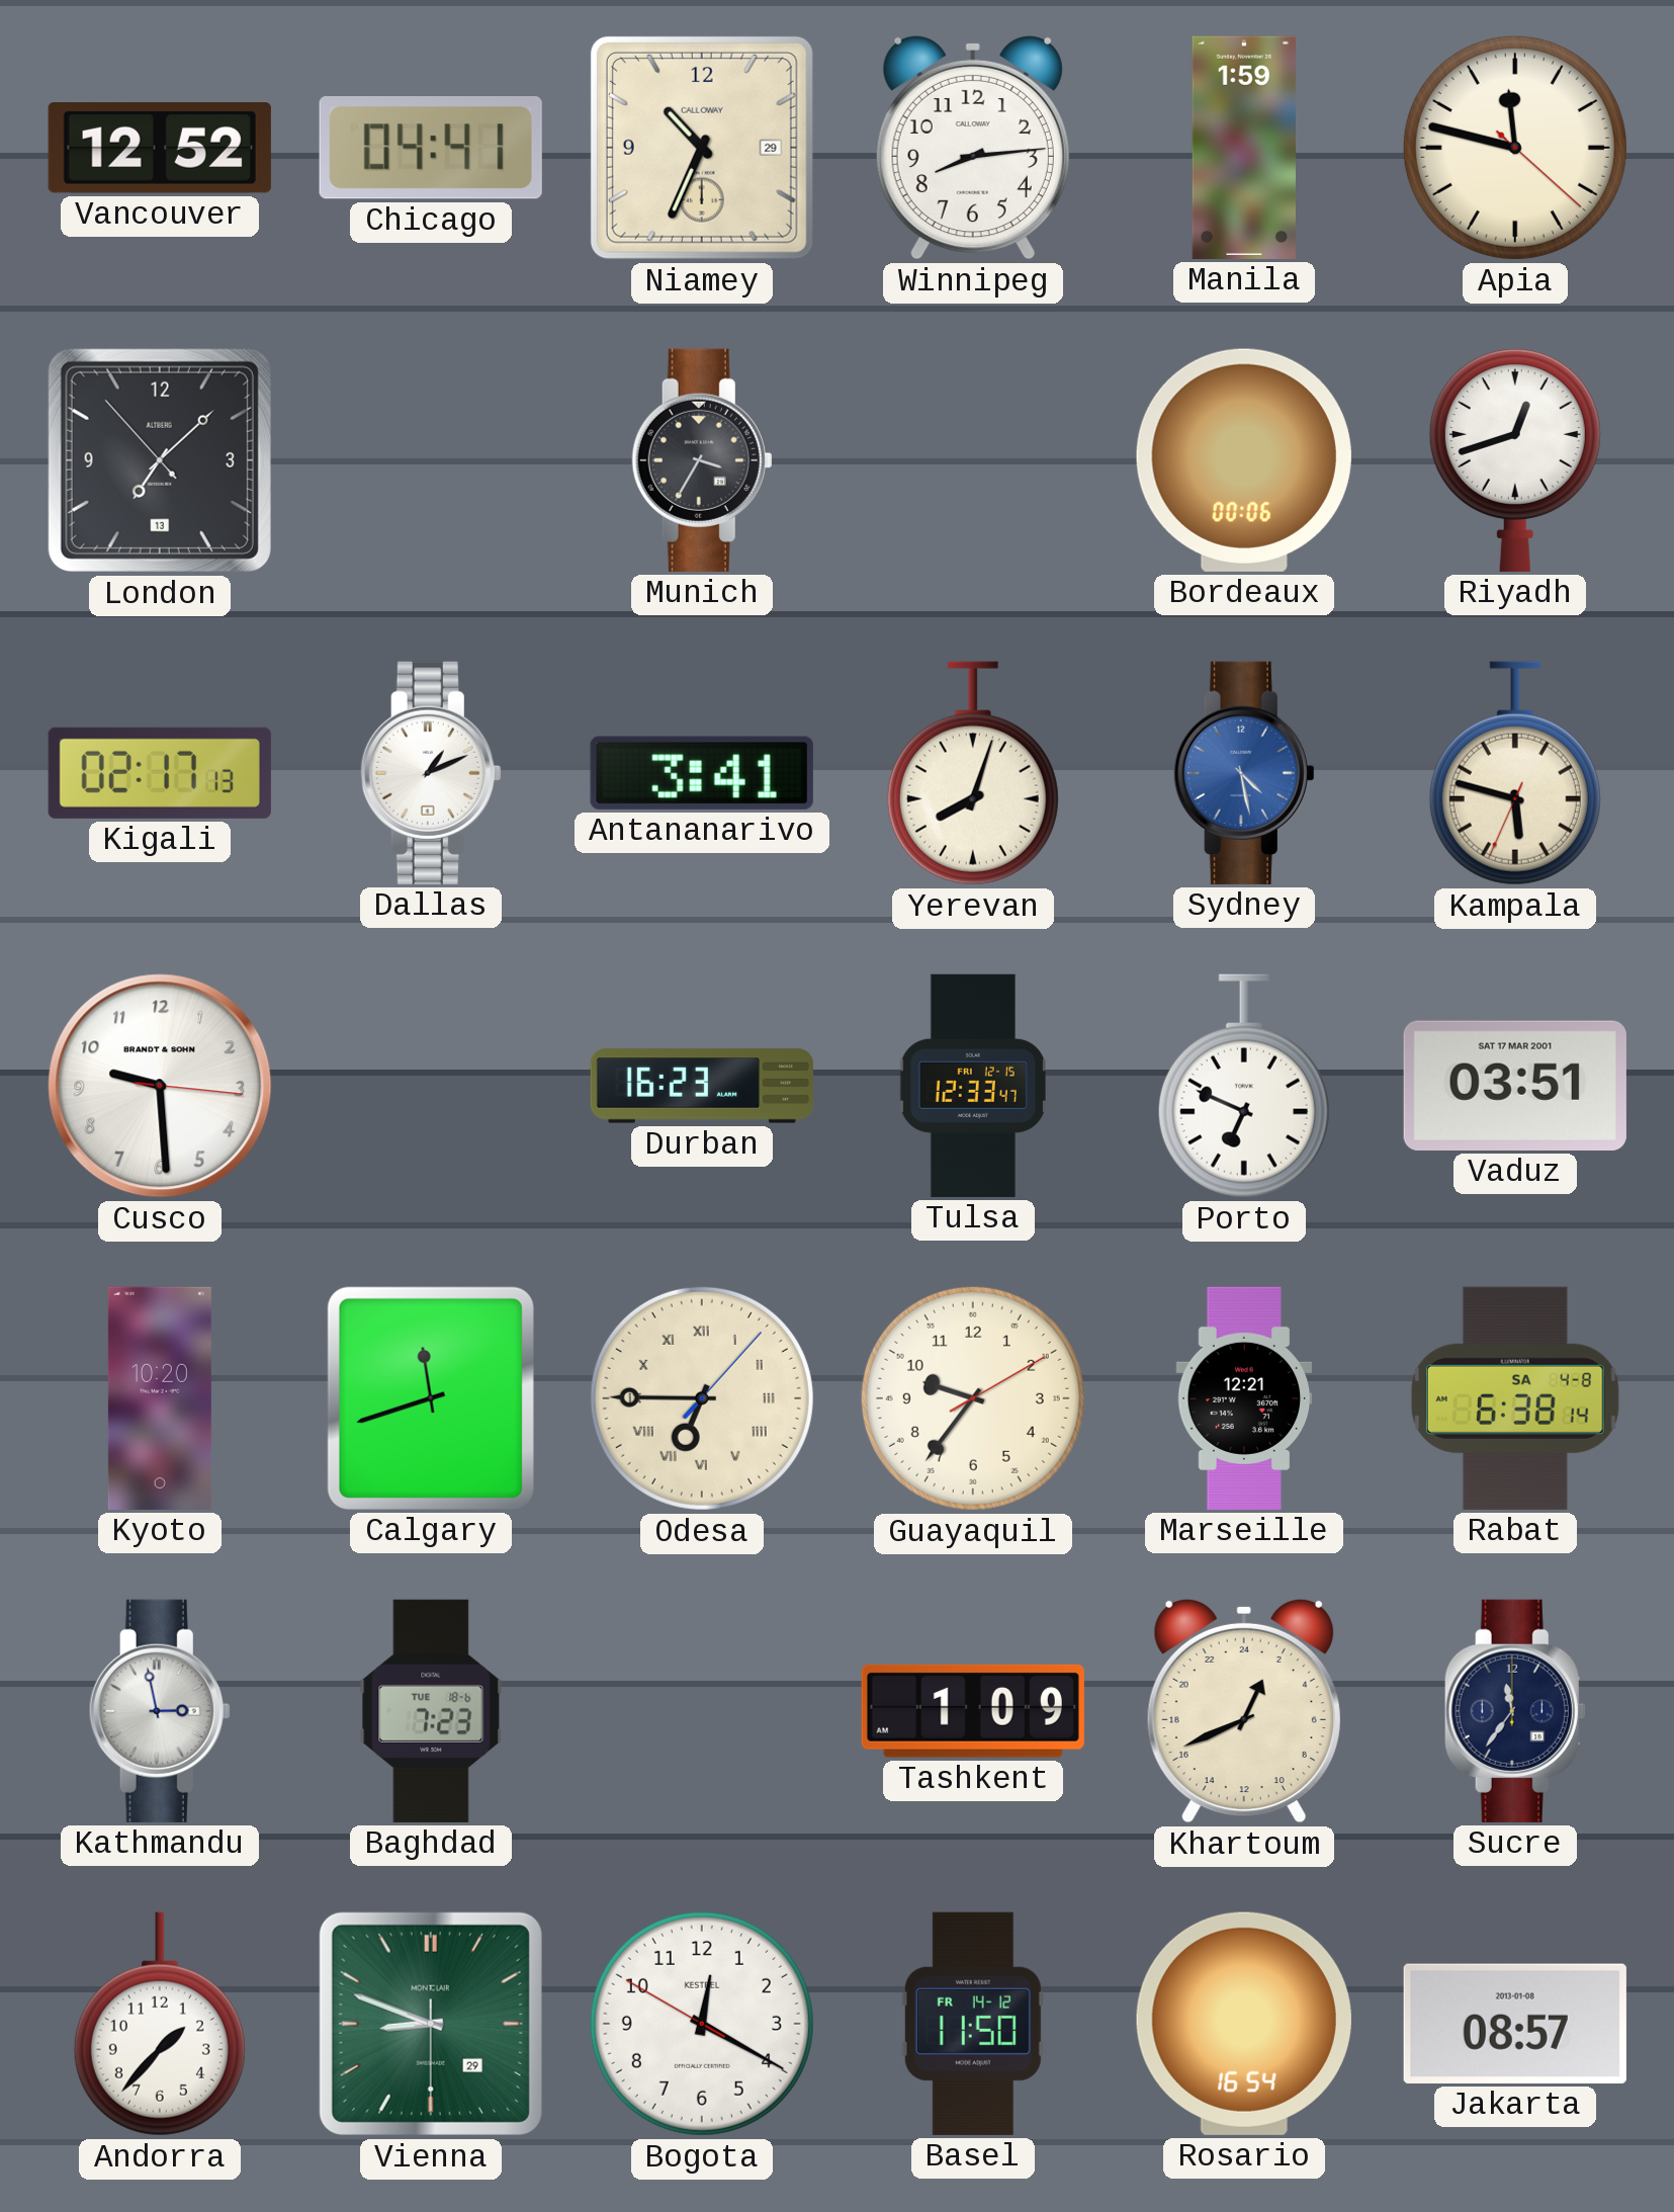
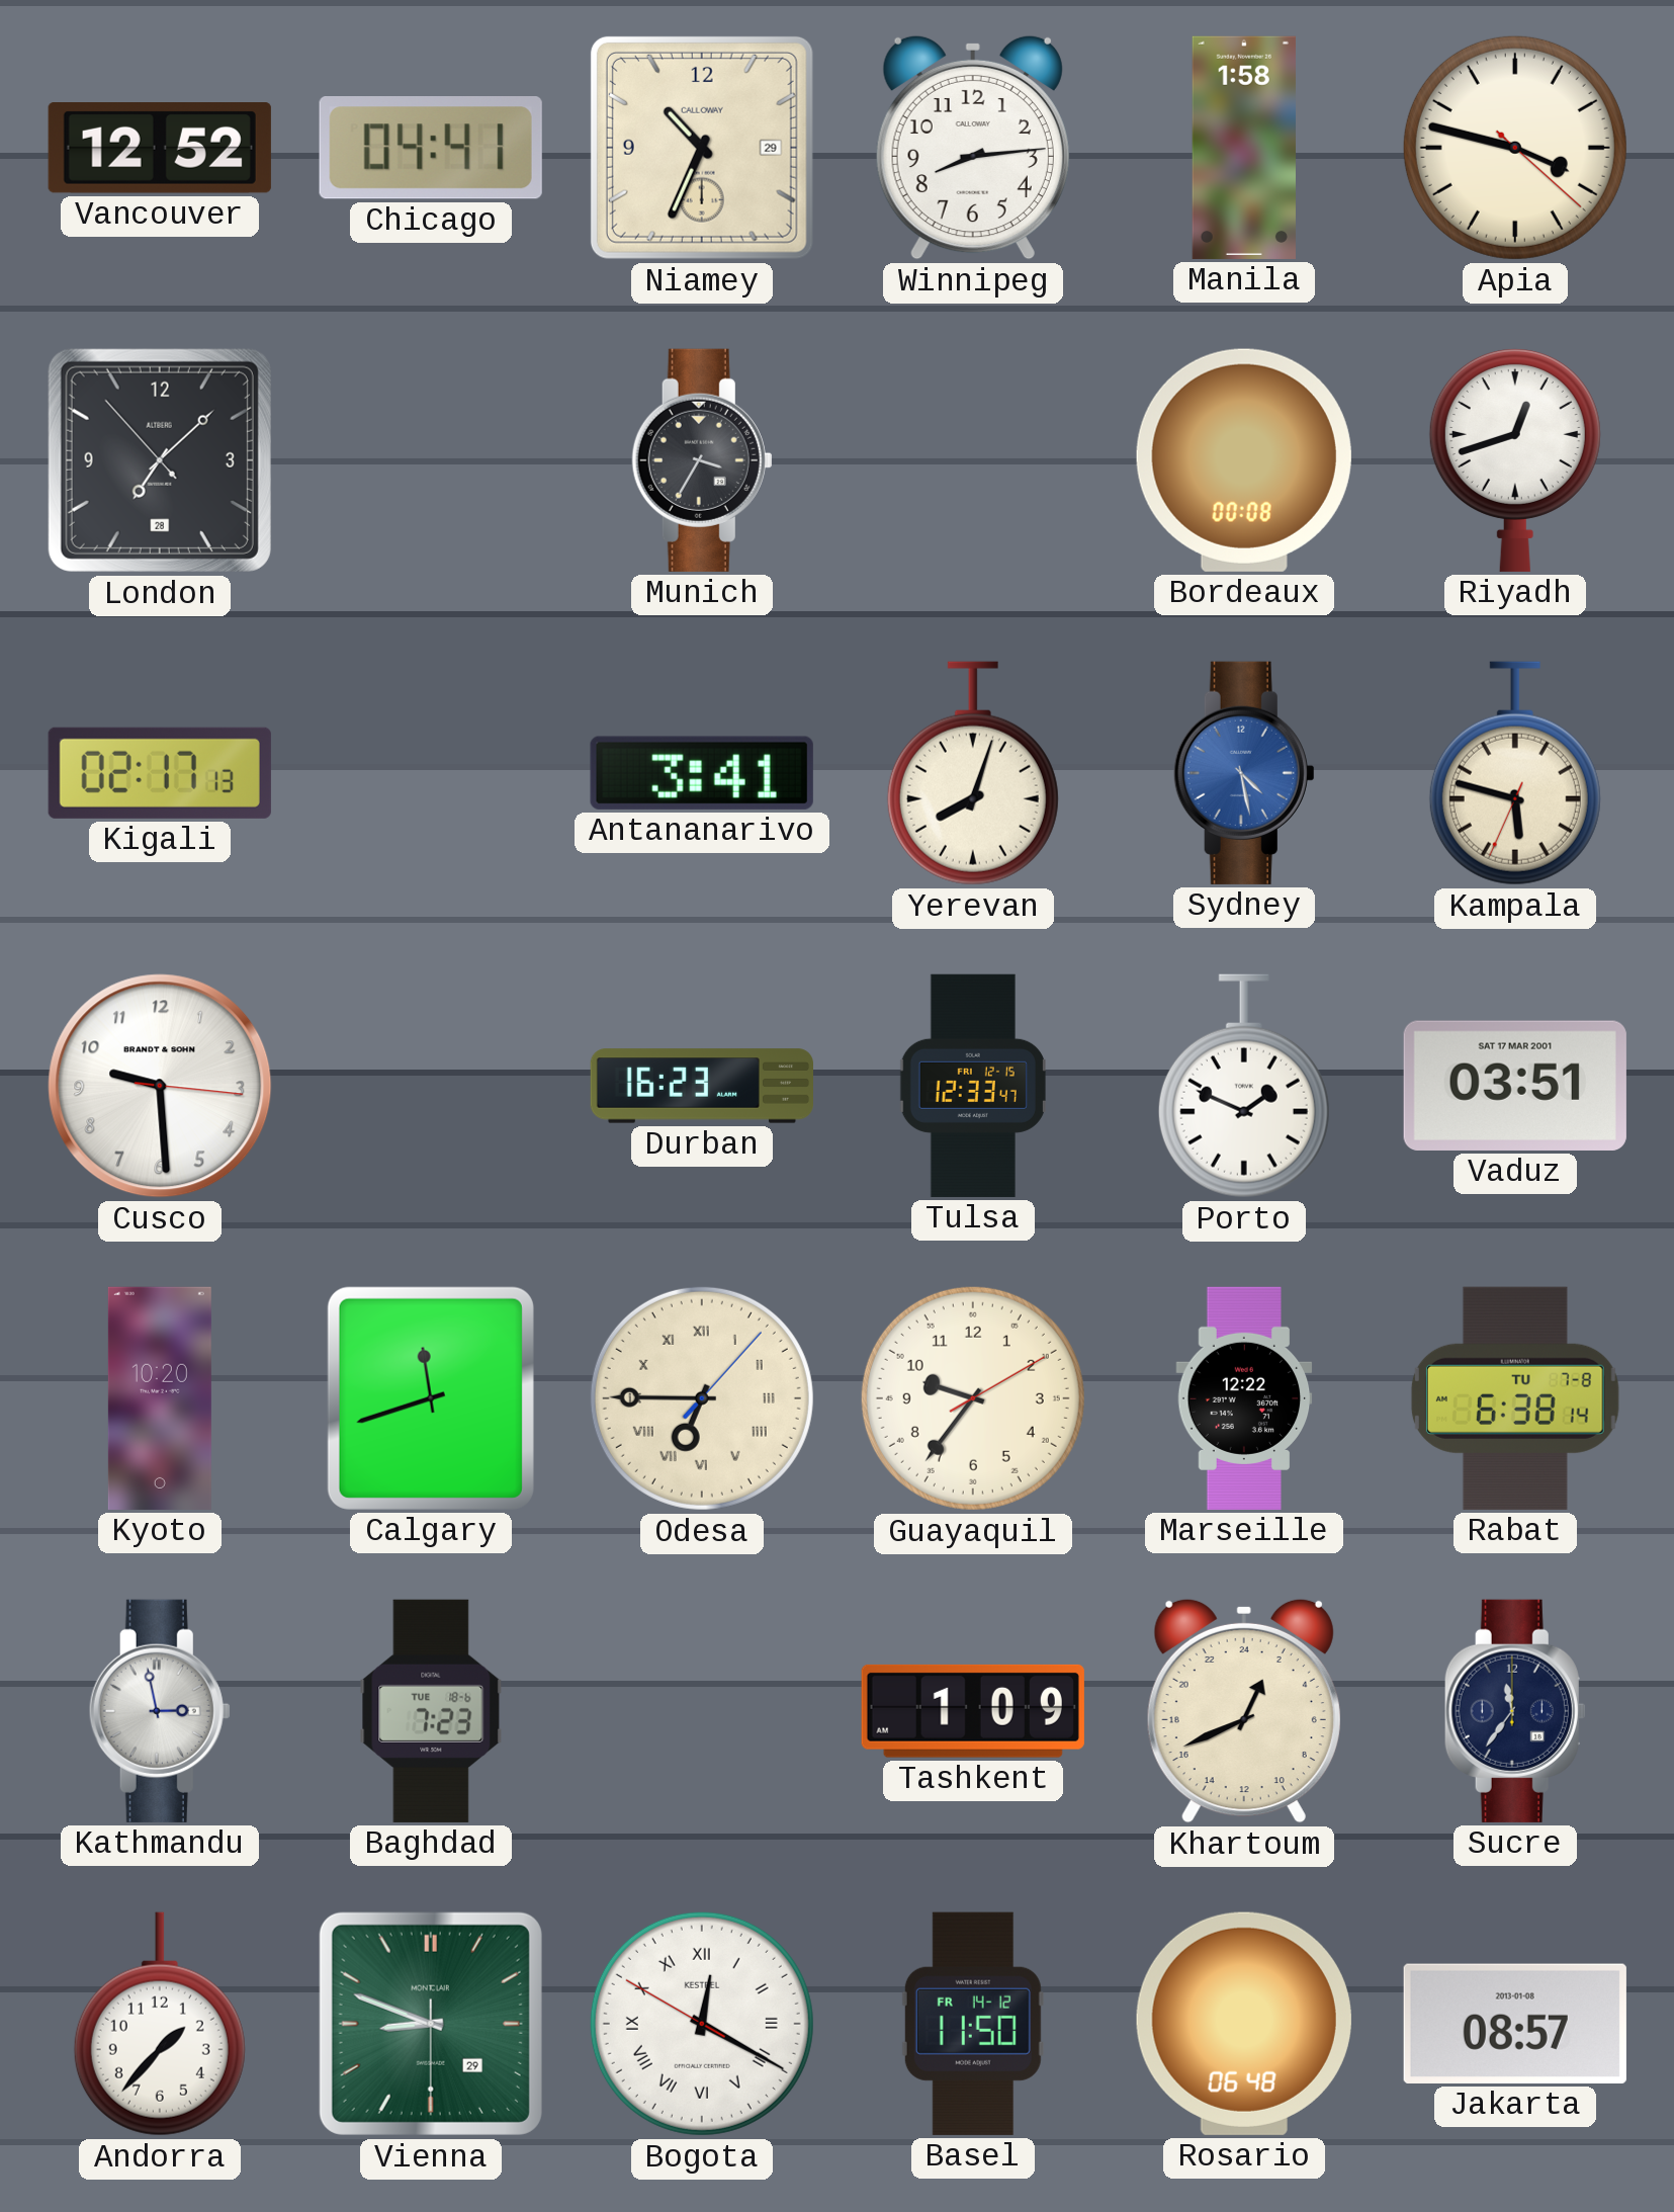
Manila: 1:59 -> 1:58
Apia: 11:47 -> 3:47
London date: 13 -> 28
Bordeaux: 00:06 -> 00:08
Dallas: 1:11 -> none
Porto: 6:49 -> 1:49
Marseille: 12:21 -> 12:22
Rabat date: SA 4-8 -> TU 7-8
Bogota numerals: Arabic -> Roman
Rosario: 16:54 -> 06:48
